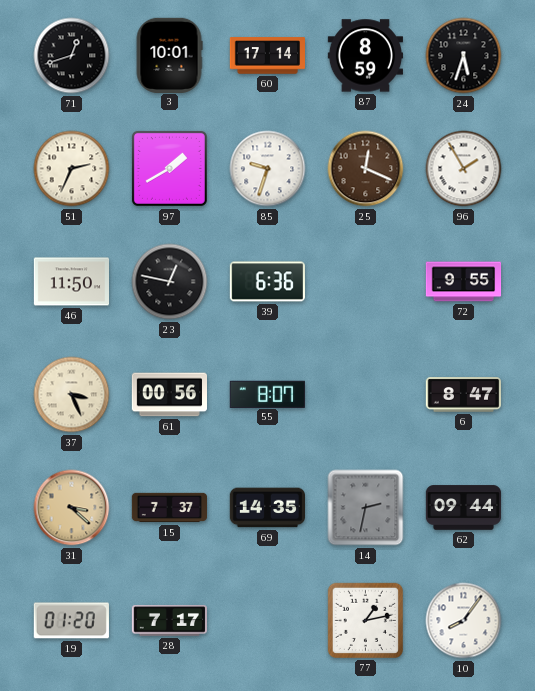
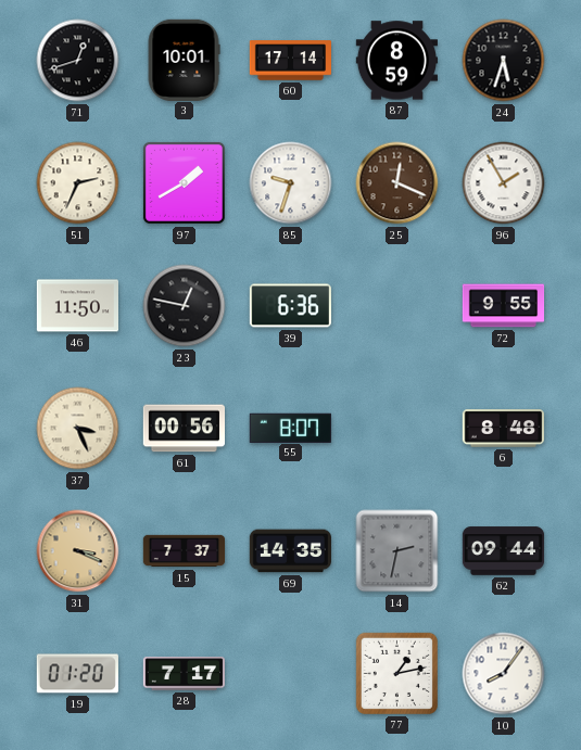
6: 8:47 -> 8:48
31: 3:22 -> 3:19
